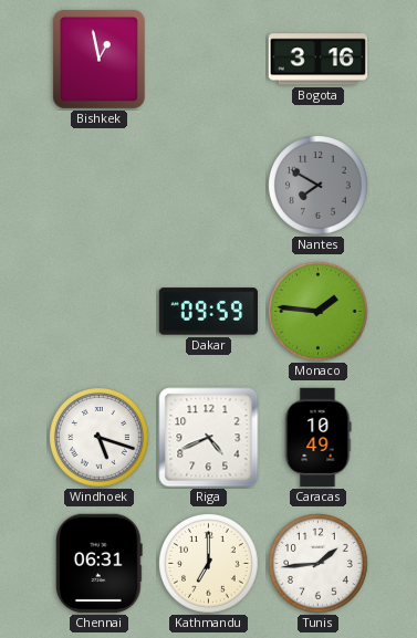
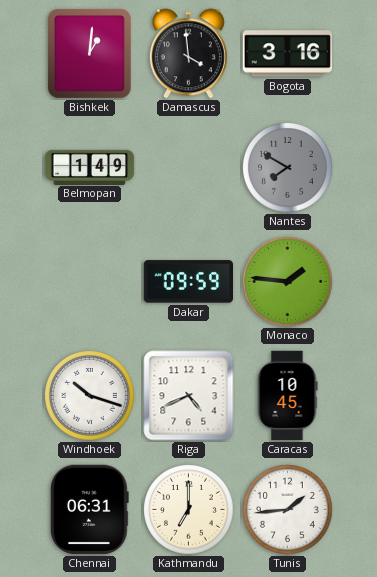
Bishkek: 12:58 -> 1:01
Damascus: none -> 3:59
Belmopan: none -> 1:49
Windhoek: 5:18 -> 10:18
Caracas: 10:49 -> 10:45
